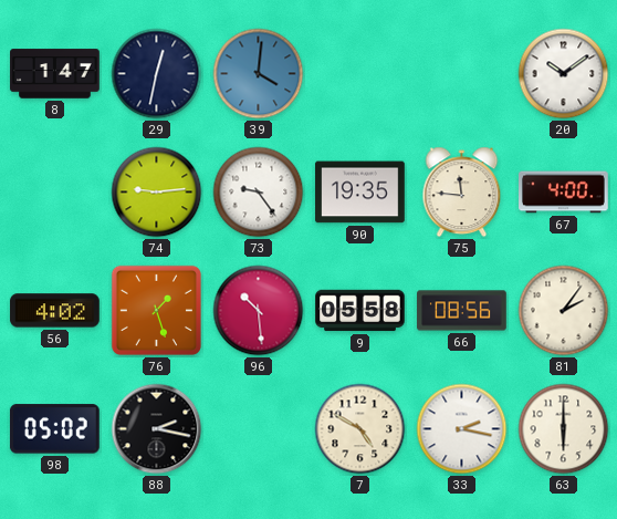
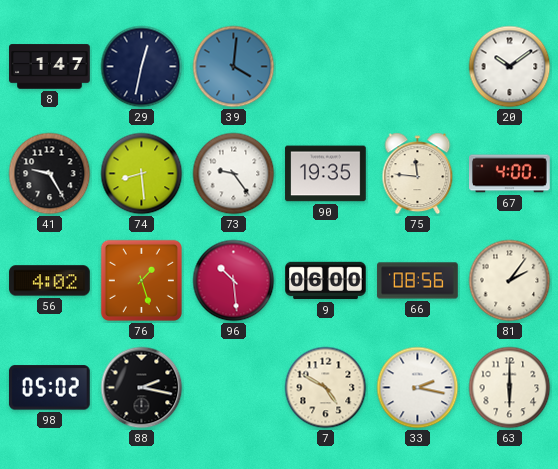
41: none -> 9:25
74: 9:14 -> 8:29
9: 05:58 -> 06:00
